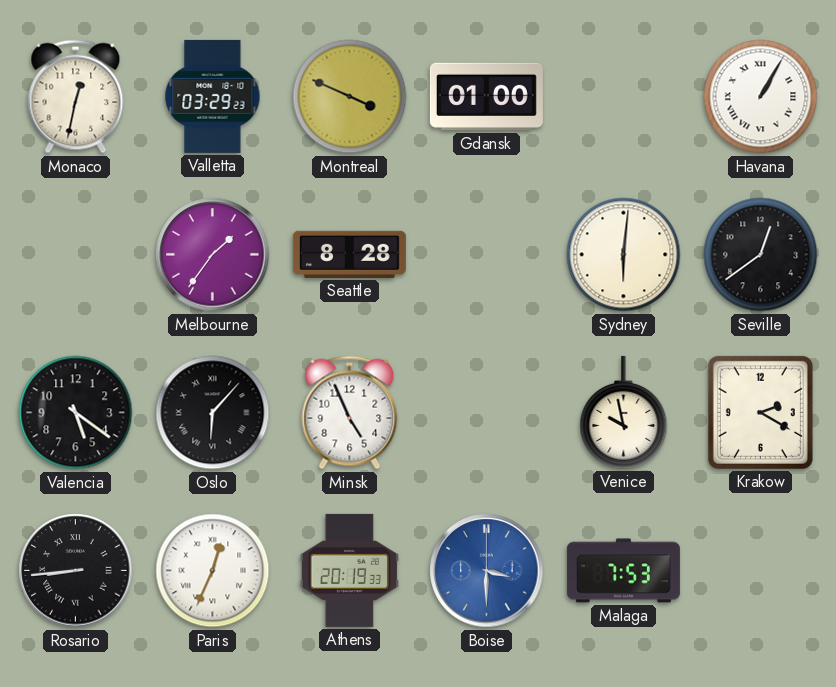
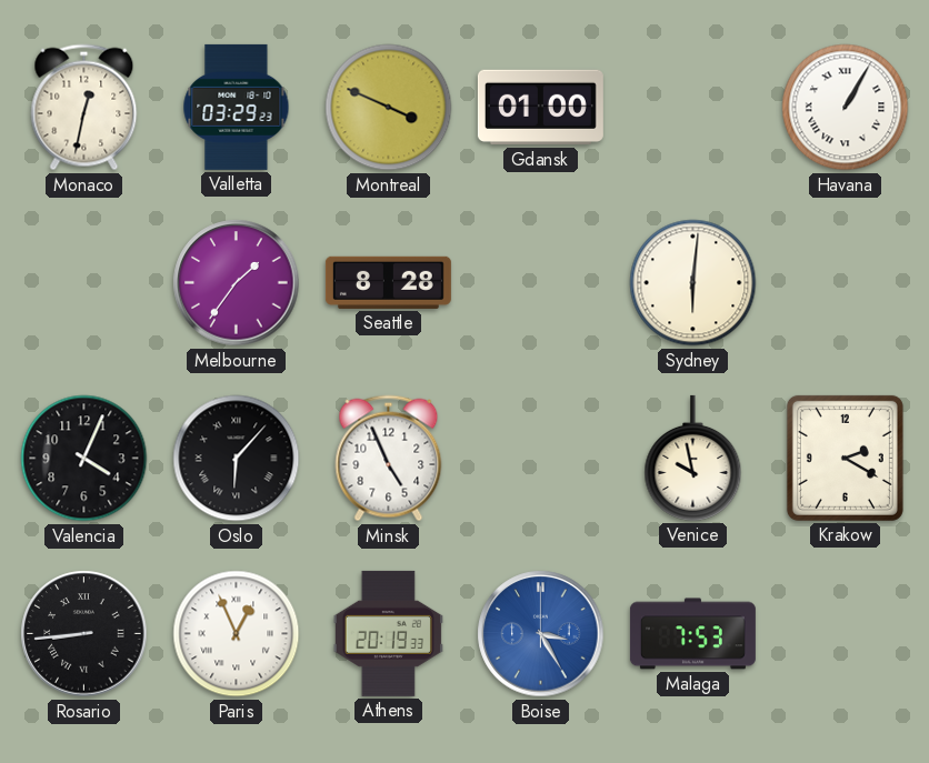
Seville: 12:39 -> none
Valencia: 5:21 -> 4:04
Paris: 12:34 -> 12:56
Boise: 3:30 -> 3:25
